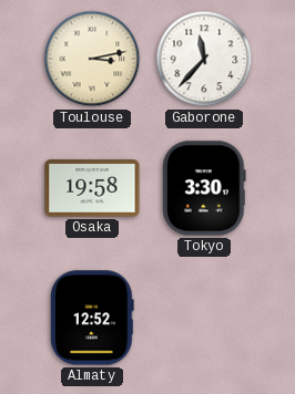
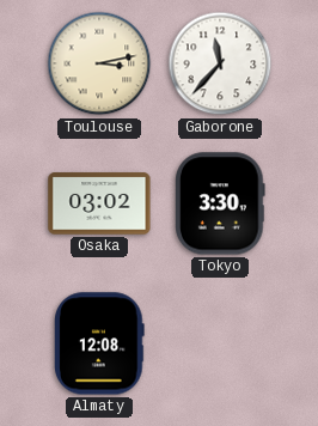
Osaka: 19:58 -> 03:02
Almaty: 12:52 -> 12:08
